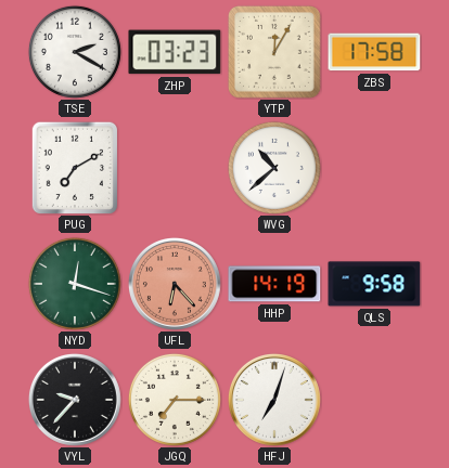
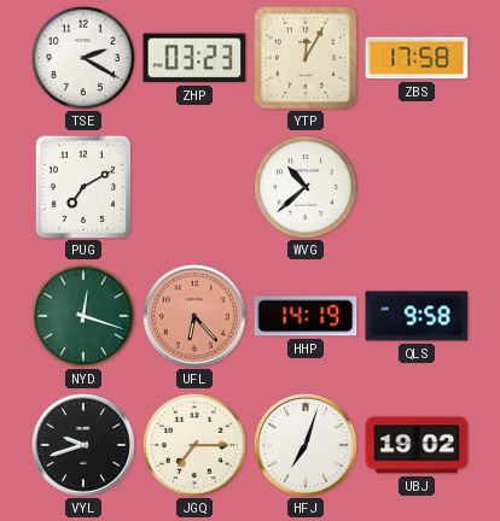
VYL: 9:37 -> 9:42
UBJ: none -> 19:02
